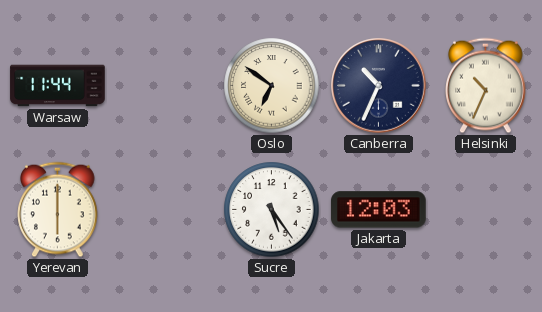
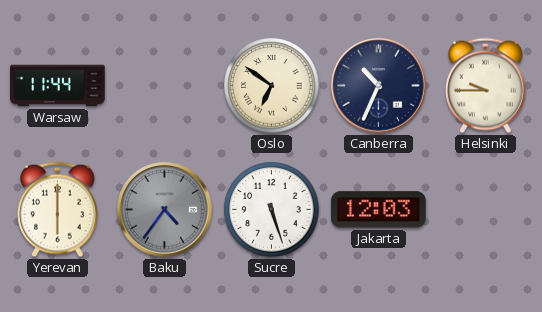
Helsinki: 10:34 -> 9:45
Baku: none -> 4:36
Sucre: 5:24 -> 5:27
